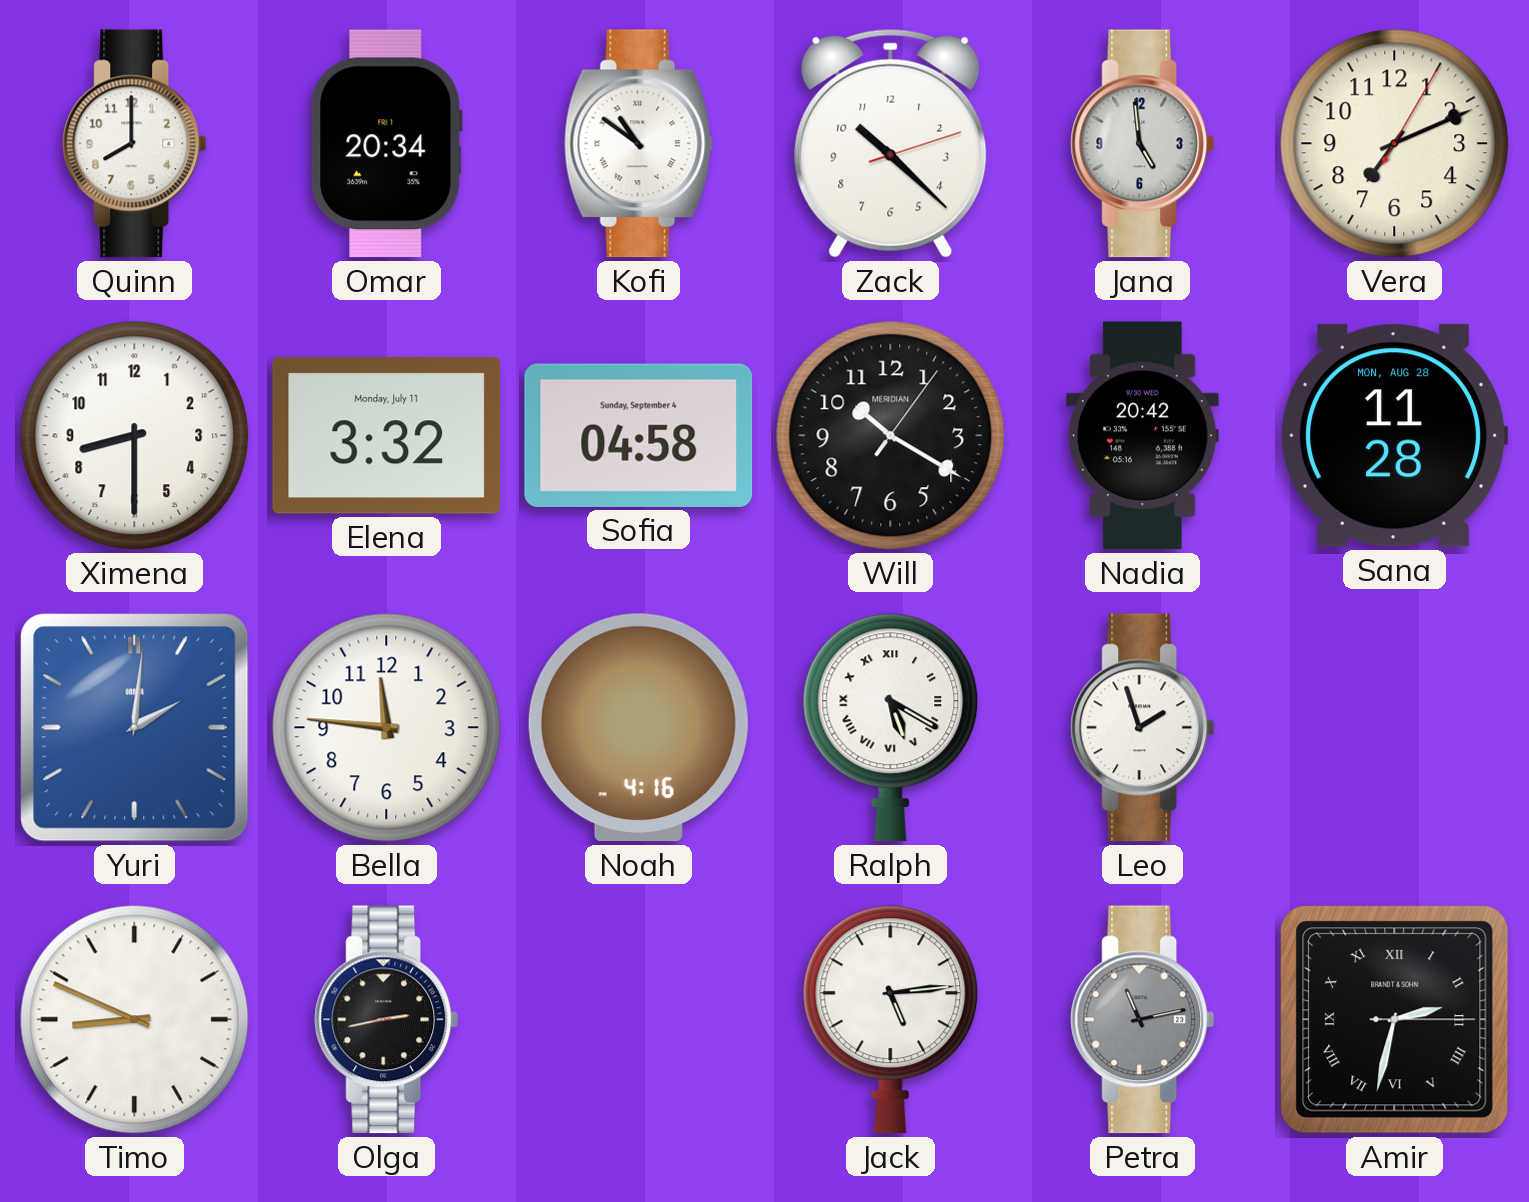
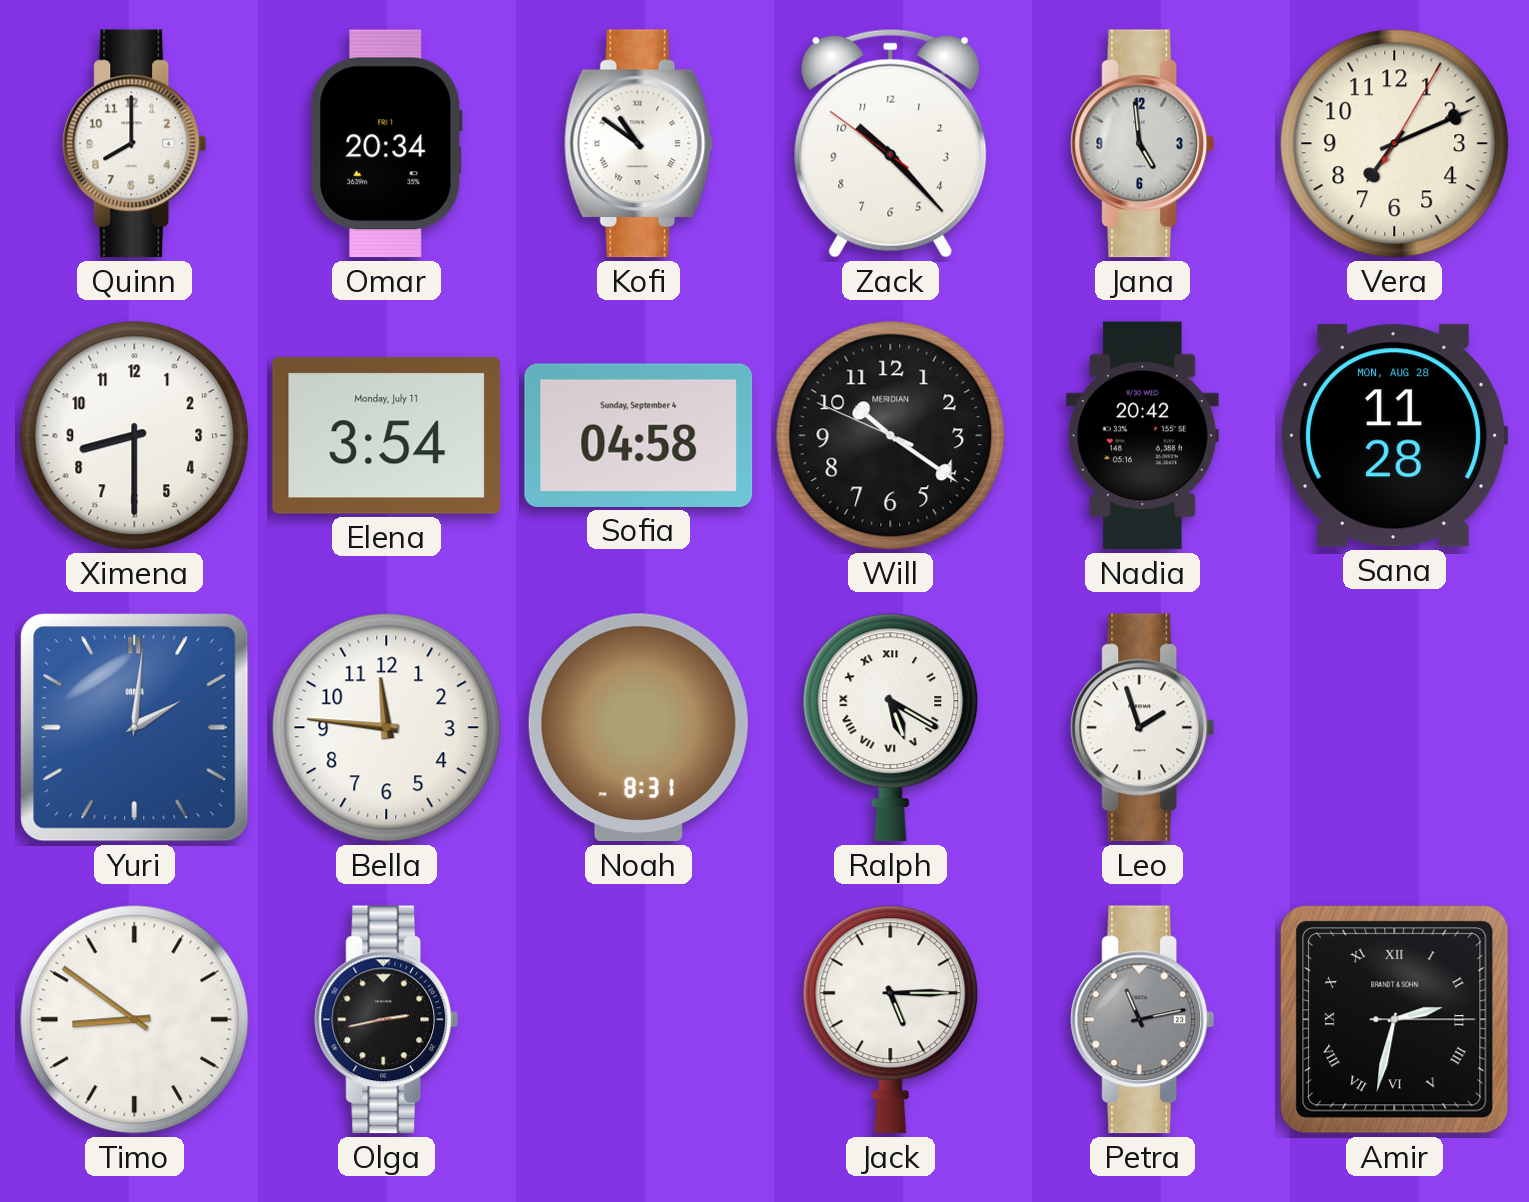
Zack: 10:22:12 -> 10:22:51
Elena: 3:32 -> 3:54
Will: 10:20:06 -> 10:20:49
Noah: 4:16 -> 8:31
Timo: 8:49 -> 8:51
Jack: 5:14 -> 5:15
